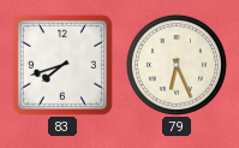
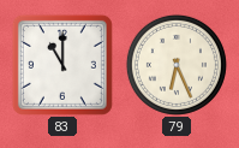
83: 7:42 -> 11:00
